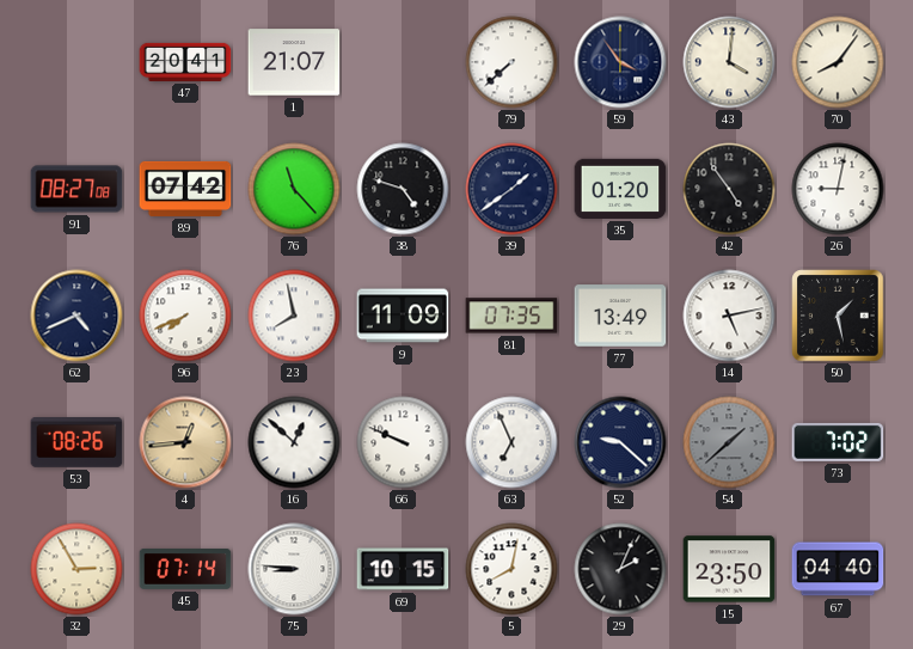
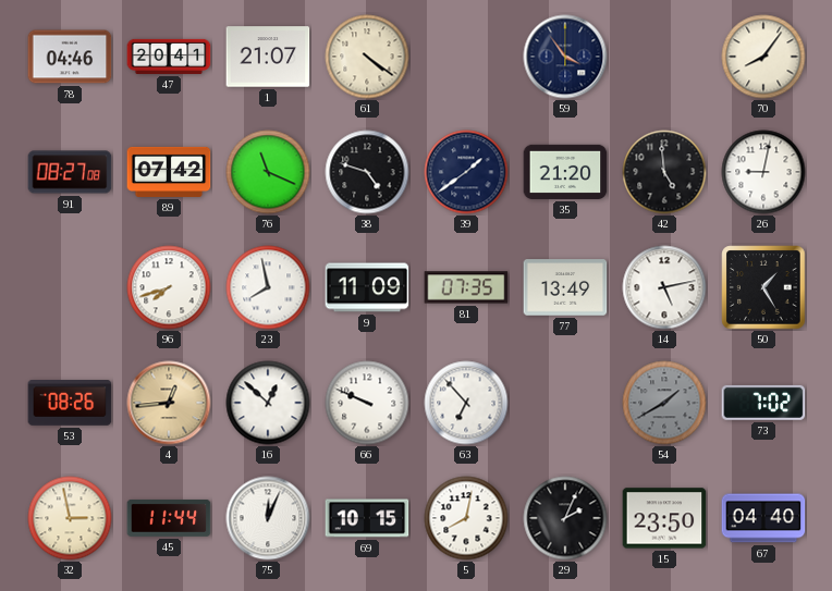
78: none -> 04:46
61: none -> 4:21
79: 7:38 -> none
43: 4:01 -> none
76: 11:23 -> 11:19
35: 01:20 -> 21:20
42: 4:54 -> 4:59
62: 4:41 -> none
96: 7:41 -> 7:42
50: 1:28 -> 1:25
63: 6:56 -> 6:53
52: 9:22 -> none
54: 1:38 -> 1:40
32: 2:55 -> 2:58
45: 07:14 -> 11:44
75: 8:46 -> 12:04
